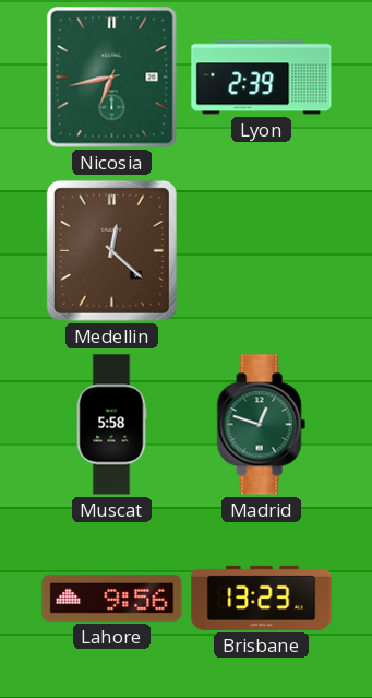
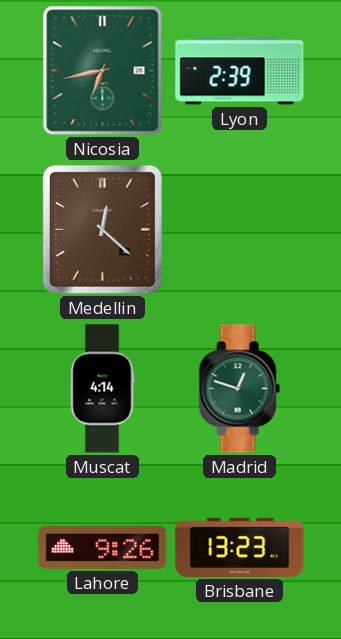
Muscat: 5:58 -> 4:14
Lahore: 9:56 -> 9:26
